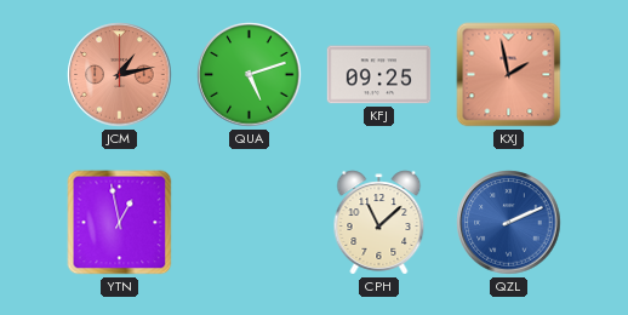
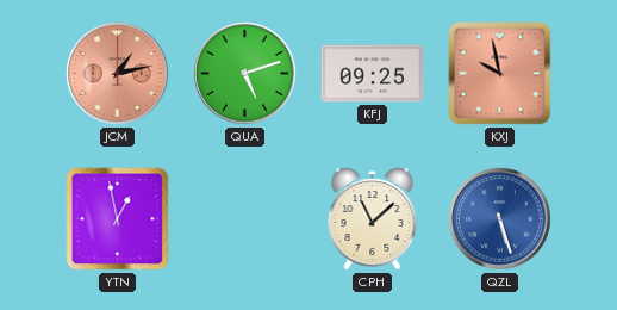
KXJ: 1:58 -> 9:58
QZL: 2:11 -> 5:27
